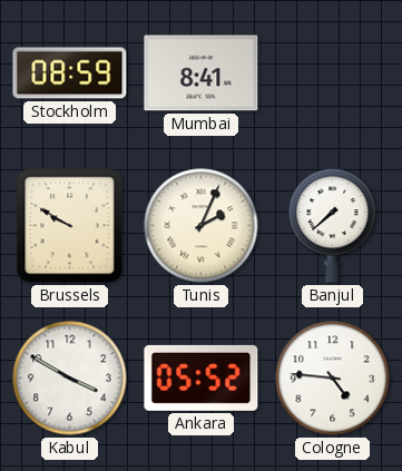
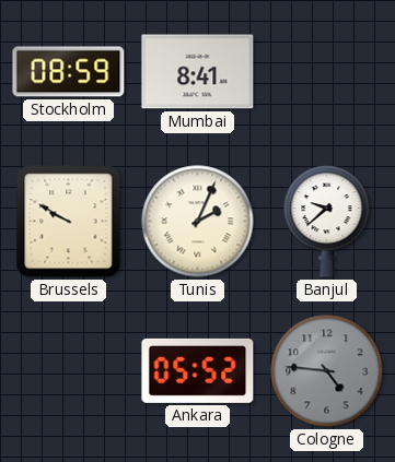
Banjul: 7:38 -> 9:38
Kabul: 3:50 -> none
Cologne dial: white -> grey
